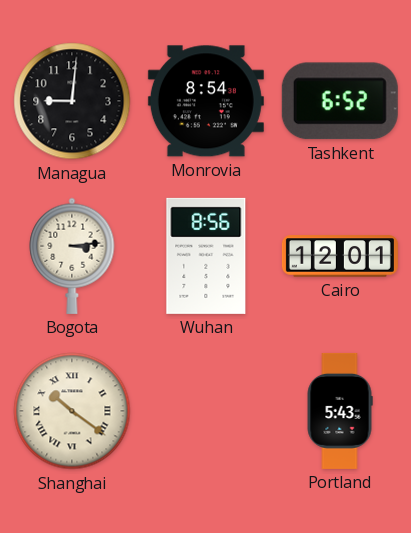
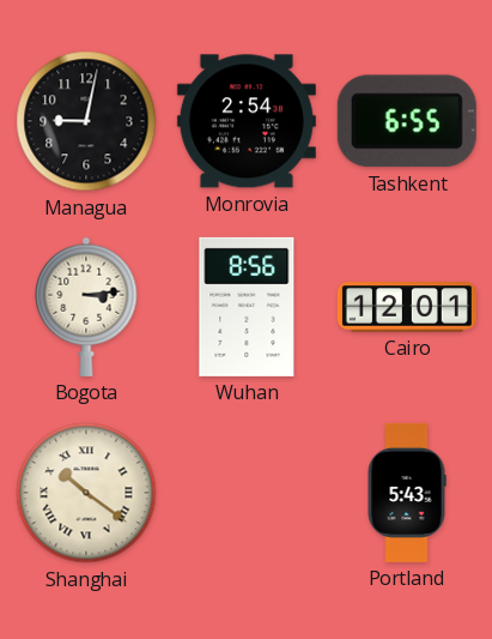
Managua: 9:01 -> 9:02
Monrovia: 8:54 -> 2:54
Tashkent: 6:52 -> 6:55
